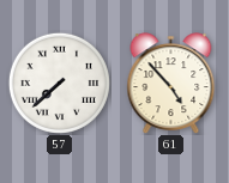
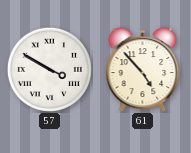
57: 7:38 -> 3:50
